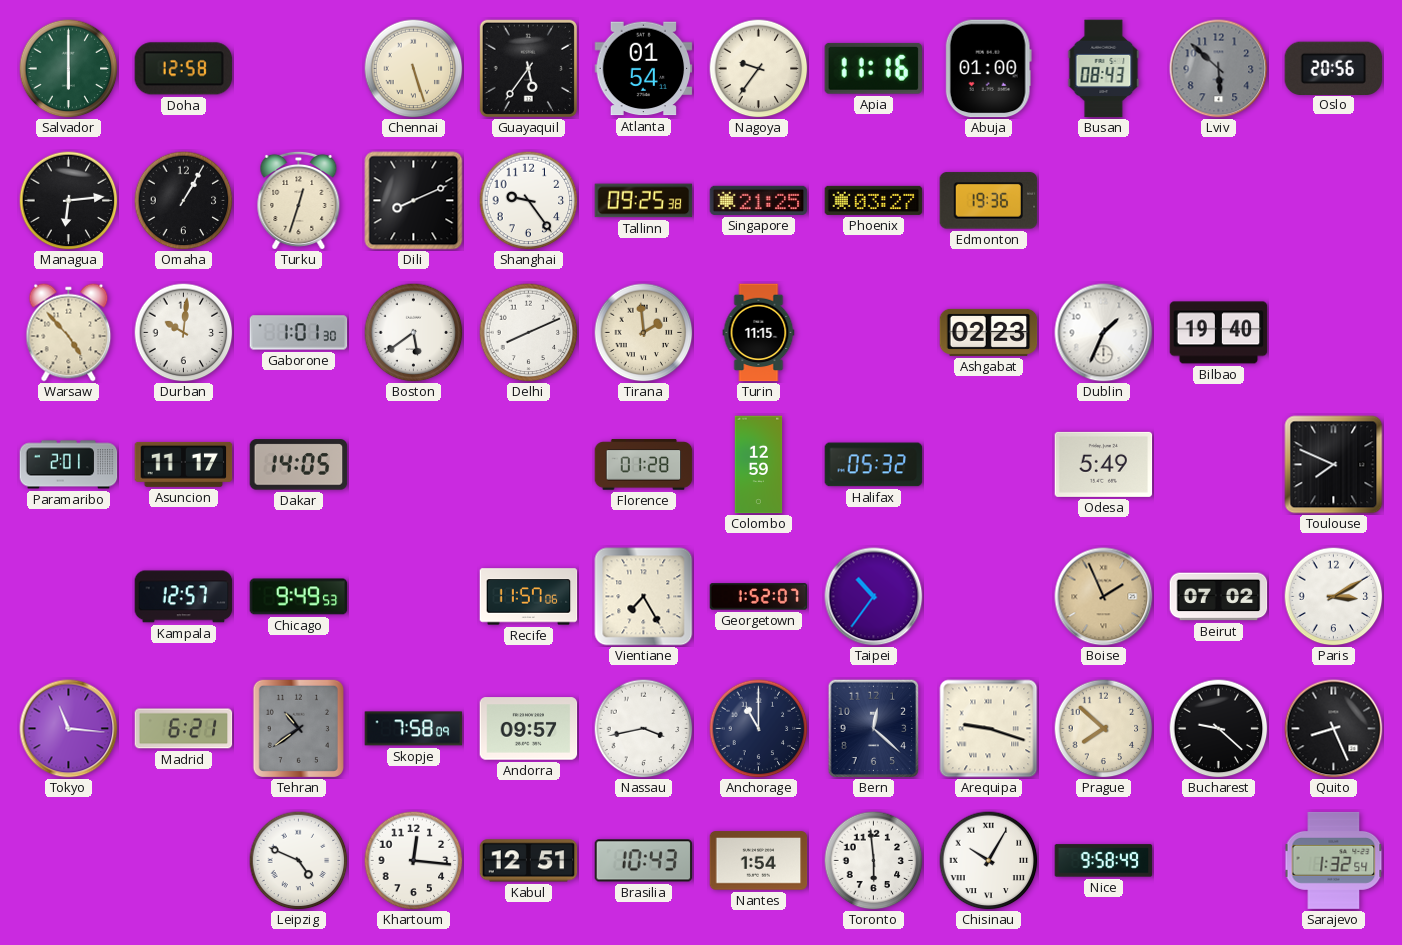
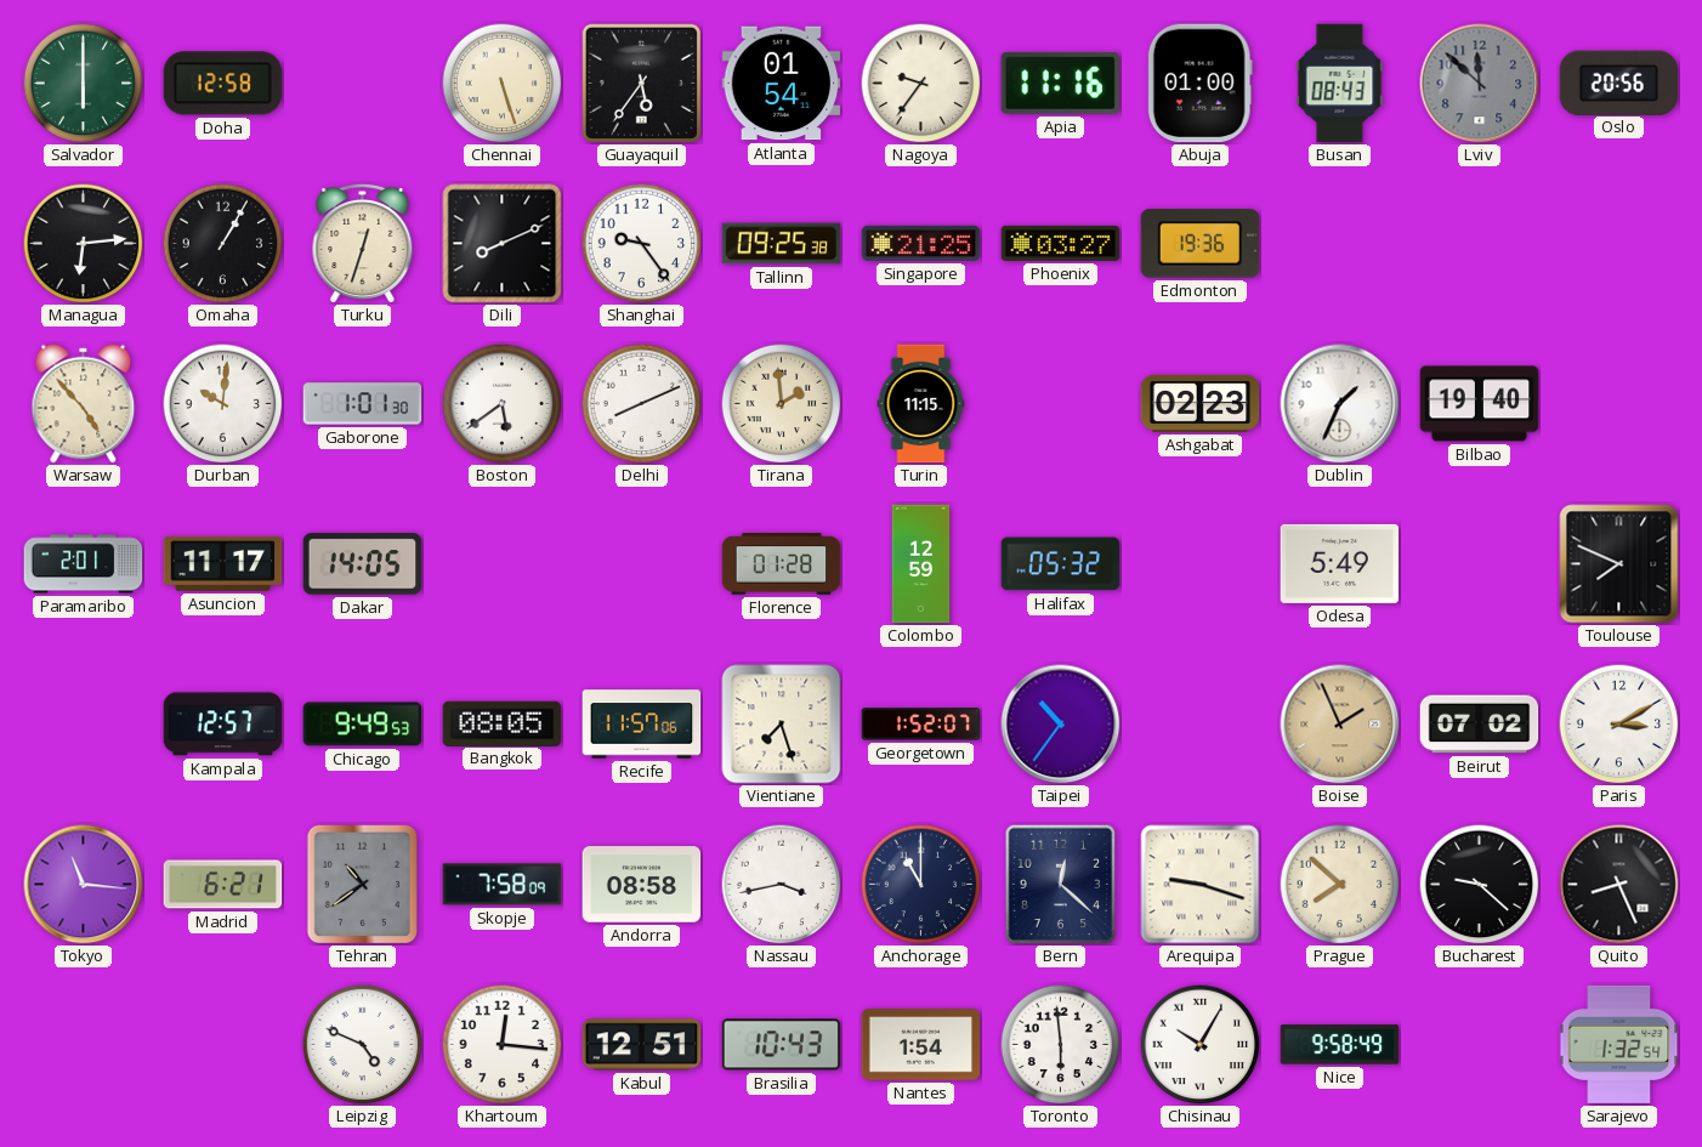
Lviv: 5:52 -> 11:52
Bangkok: none -> 08:05
Vientiane: 7:25 -> 7:27
Andorra: 09:57 -> 08:58
